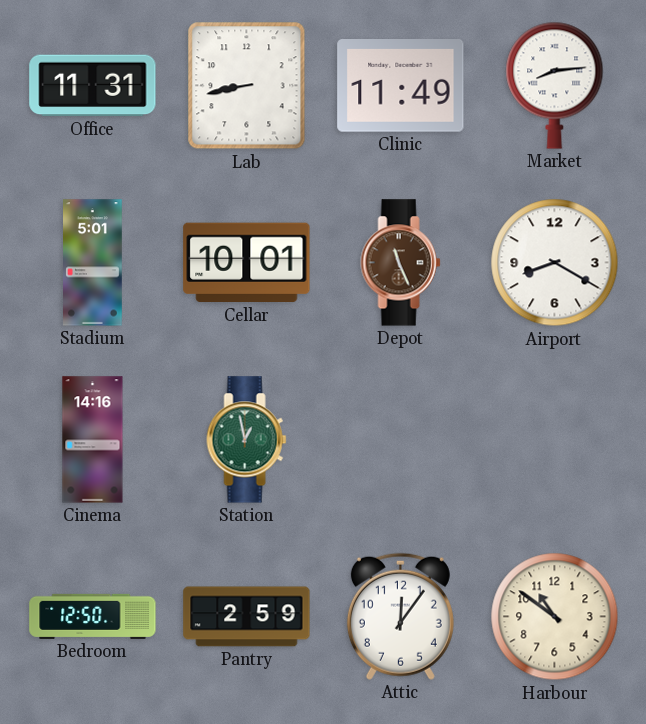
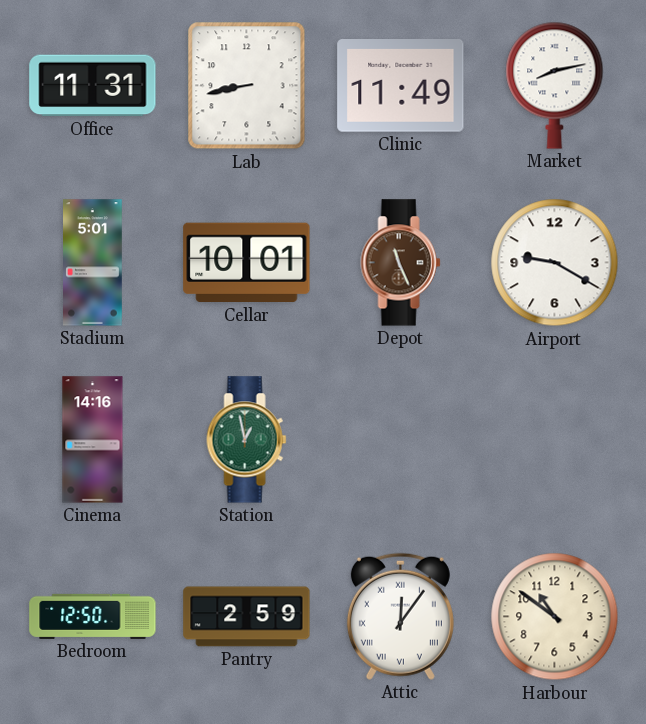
Market: 8:14 -> 8:13
Airport: 8:20 -> 9:20
Attic numerals: Arabic -> Roman
